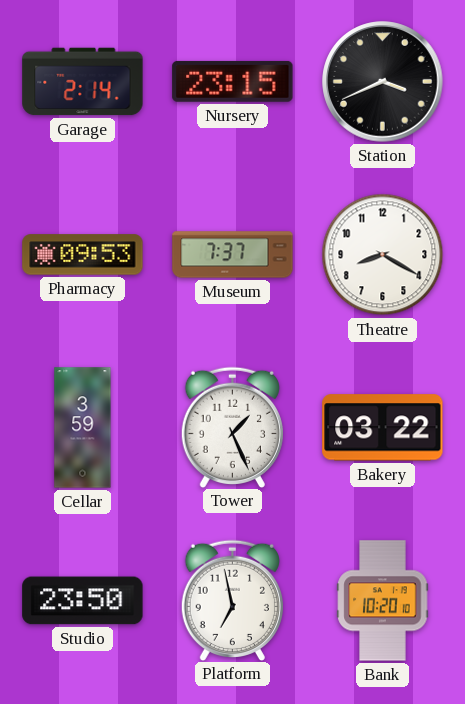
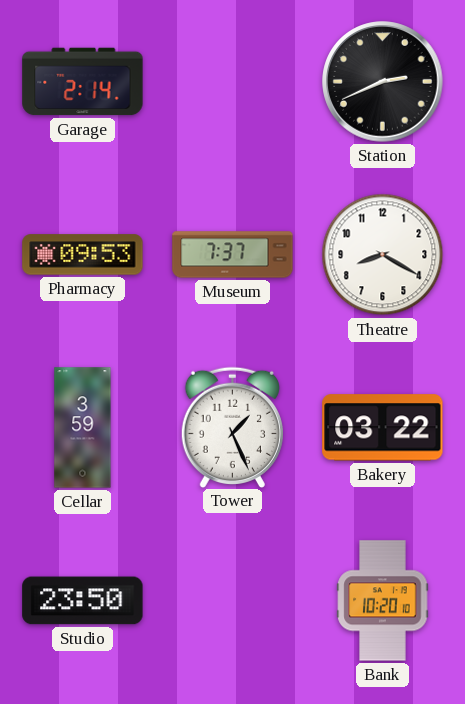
Nursery: 23:15 -> none
Station: 3:41 -> 2:41
Platform: 6:58 -> none
